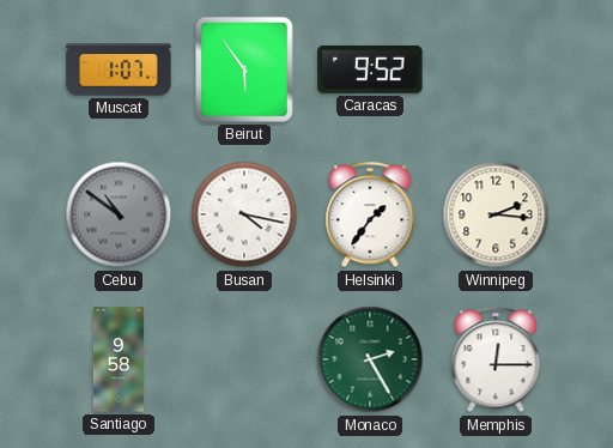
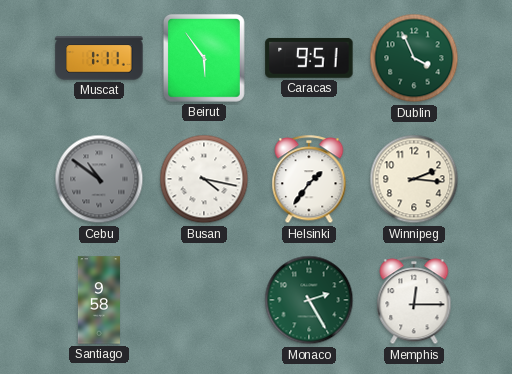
Muscat: 1:07 -> 1:11
Caracas: 9:52 -> 9:51
Dublin: none -> 3:56
